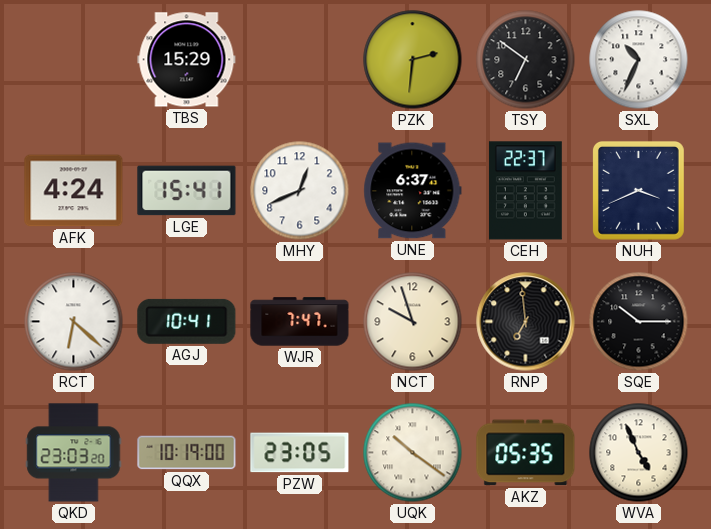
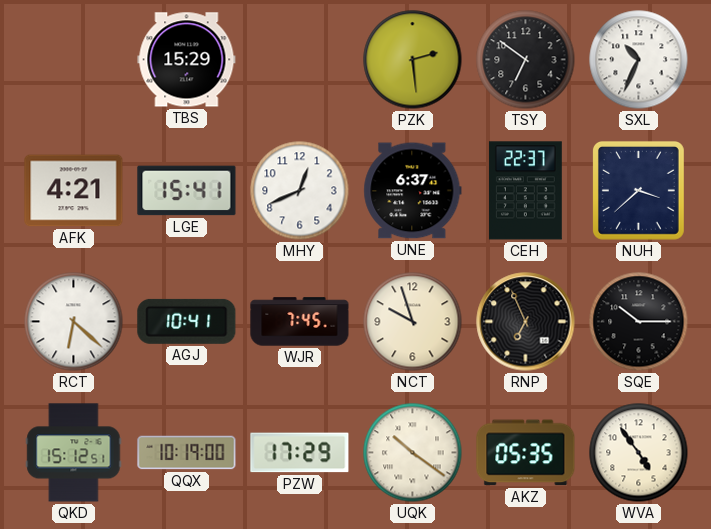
PZK: 2:31 -> 2:29
AFK: 4:24 -> 4:21
NUH: 3:41 -> 3:38
WJR: 7:47 -> 7:45
RNP: 6:59 -> 6:56
QKD: 23:03 -> 15:12
PZW: 23:05 -> 17:29
WVA: 4:56 -> 4:54
